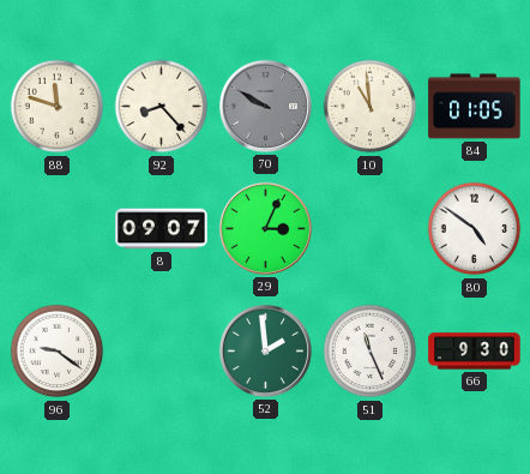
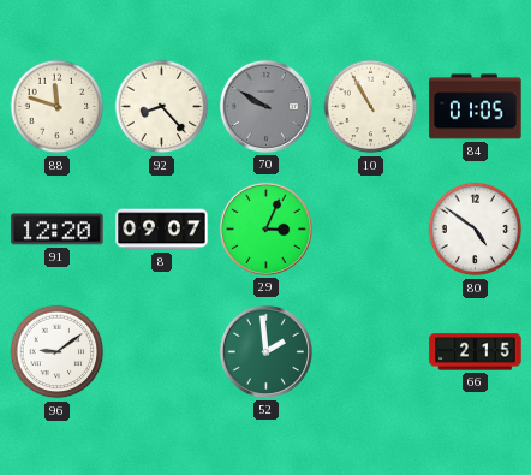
10: 10:59 -> 10:55
91: none -> 12:20
96: 9:21 -> 9:09
51: 11:26 -> none
66: 9:30 -> 2:15
